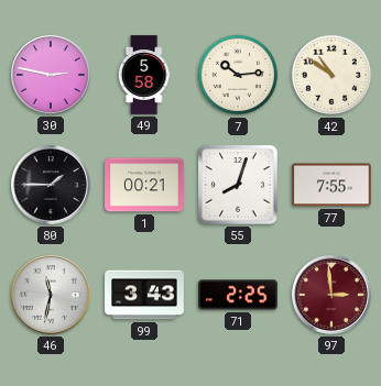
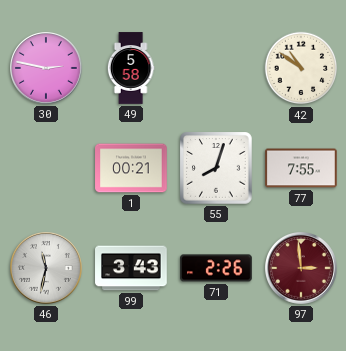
7: 10:14 -> none
80: 1:45 -> none
71: 2:25 -> 2:26
